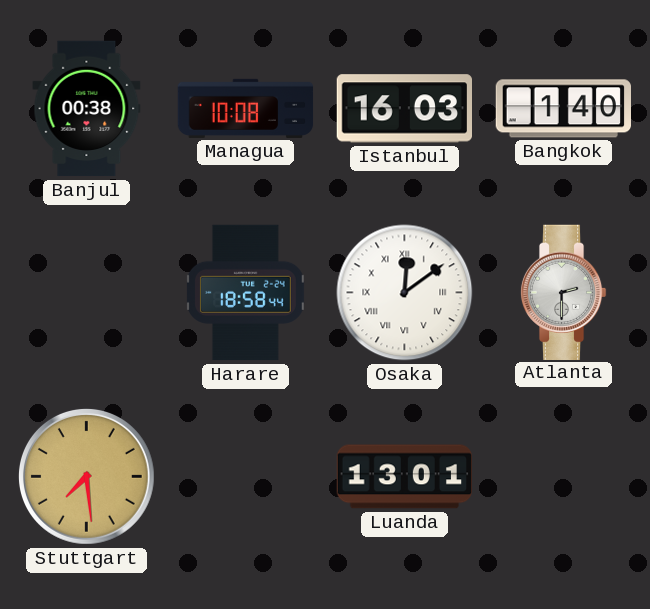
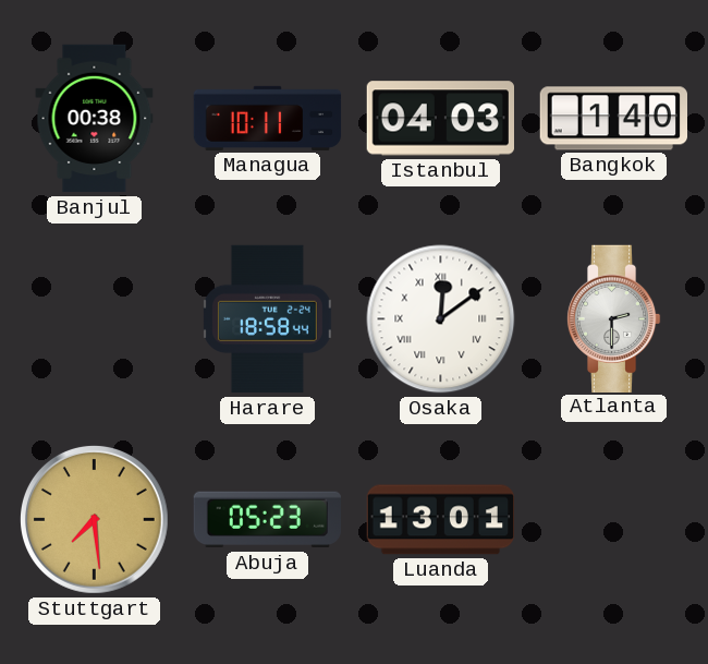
Managua: 10:08 -> 10:11
Istanbul: 16:03 -> 04:03
Abuja: none -> 05:23
